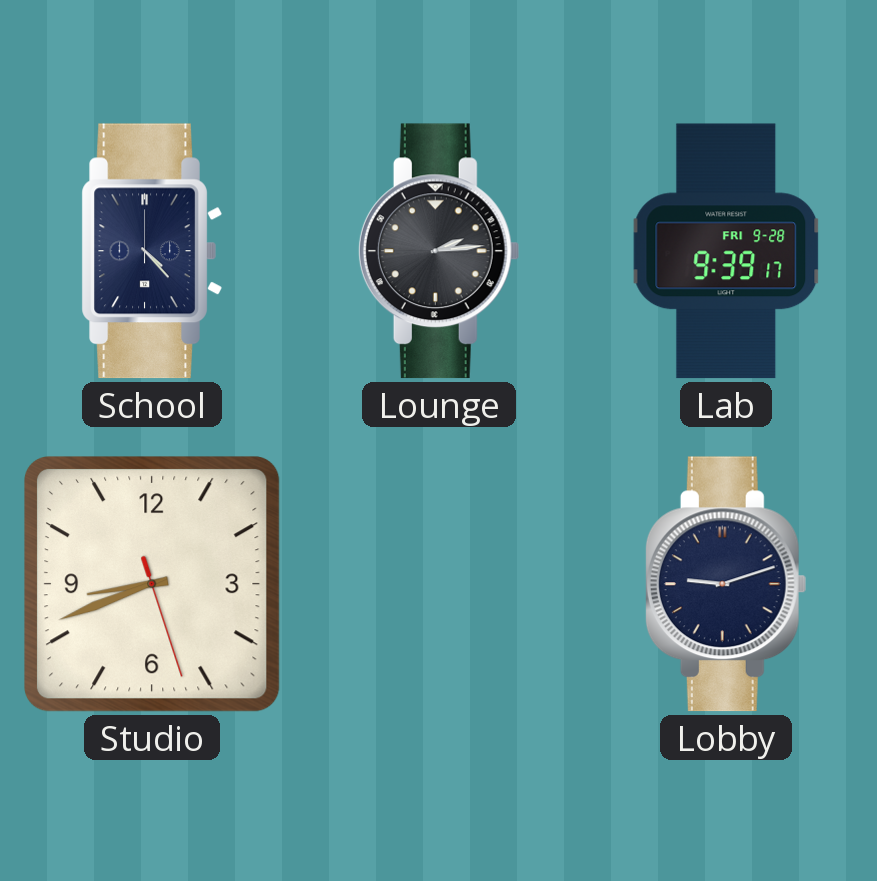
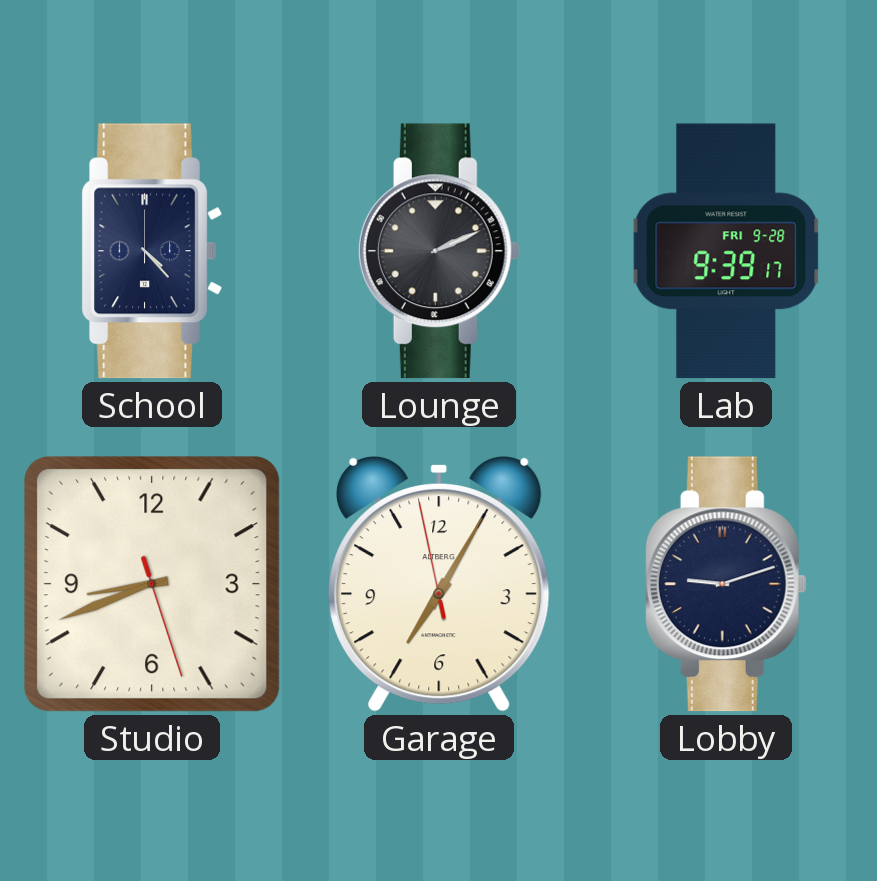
Lounge: 2:14 -> 2:11
Garage: none -> 7:04
